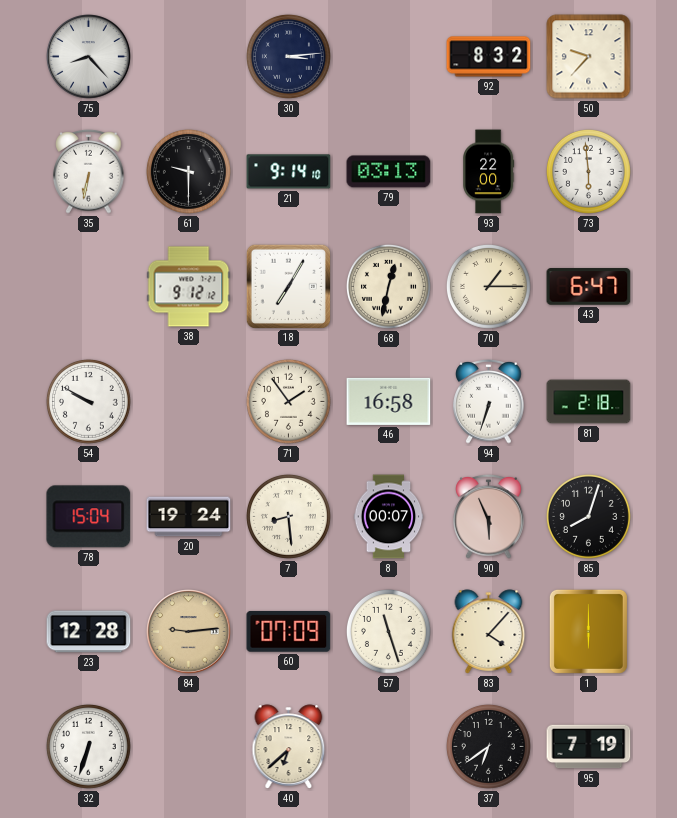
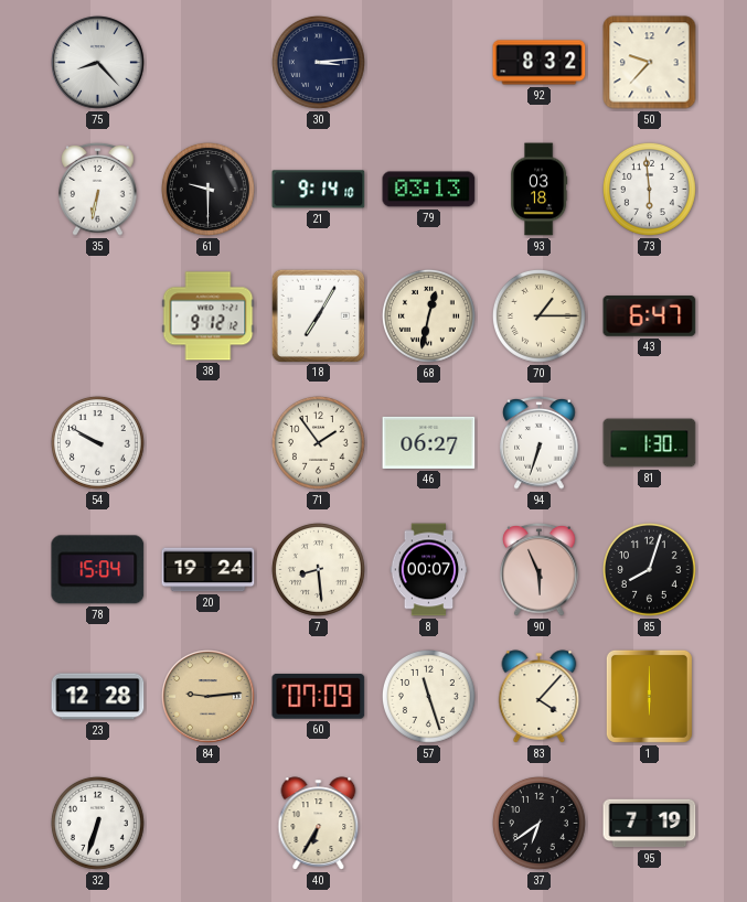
93: 22:00 -> 03:18
46: 16:58 -> 06:27
81: 2:18 -> 1:30
40: 6:38 -> 6:35
